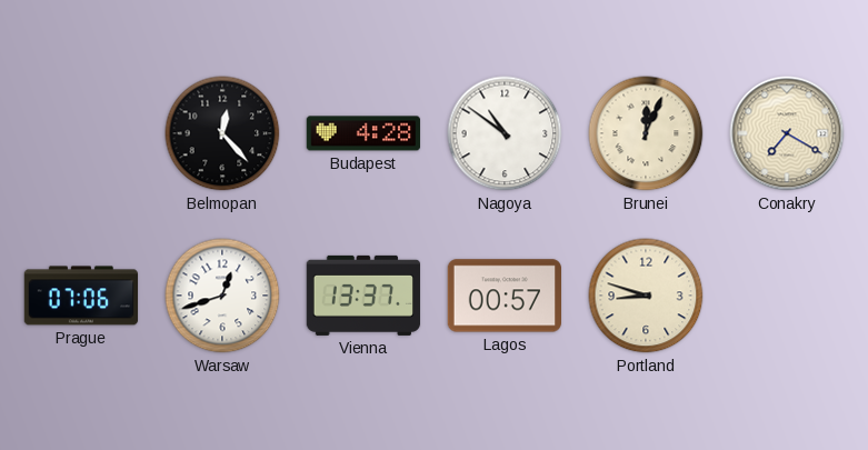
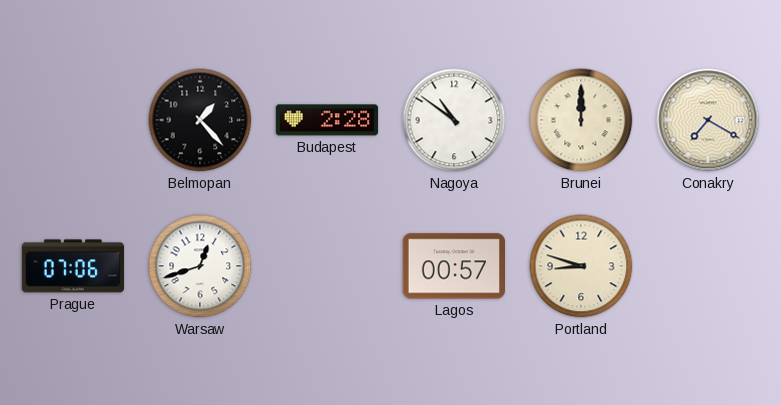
Belmopan: 12:23 -> 1:23
Budapest: 4:28 -> 2:28
Brunei: 12:04 -> 12:00
Vienna: 13:37 -> none
